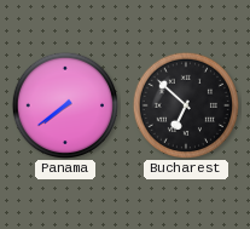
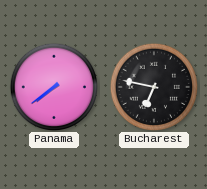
Bucharest: 6:52 -> 6:47
